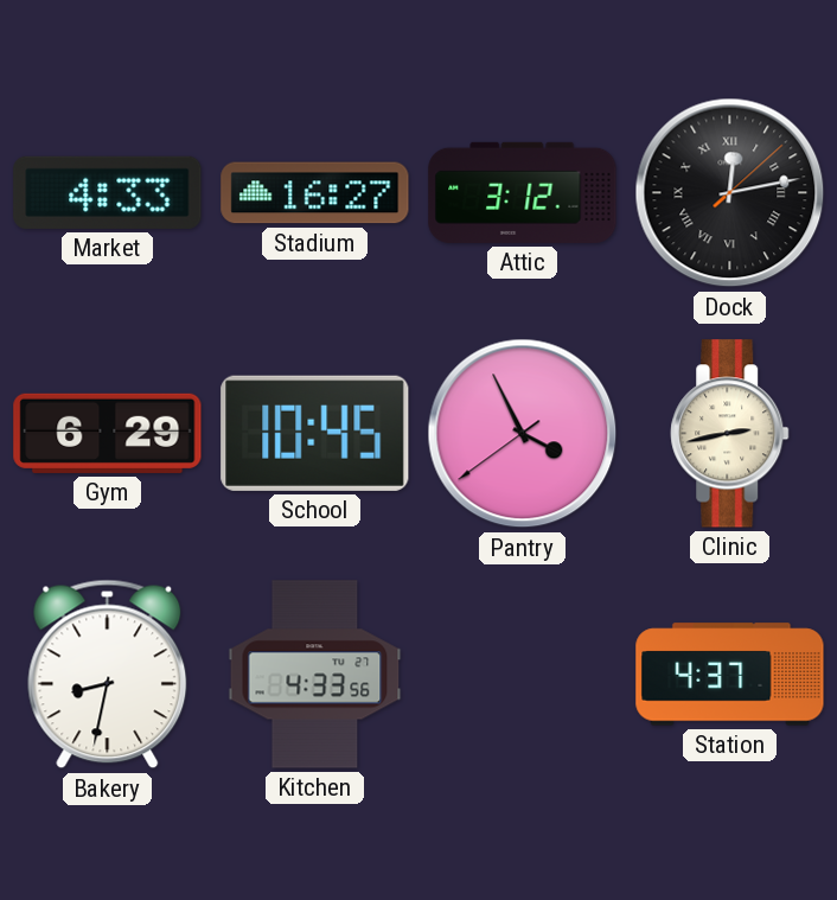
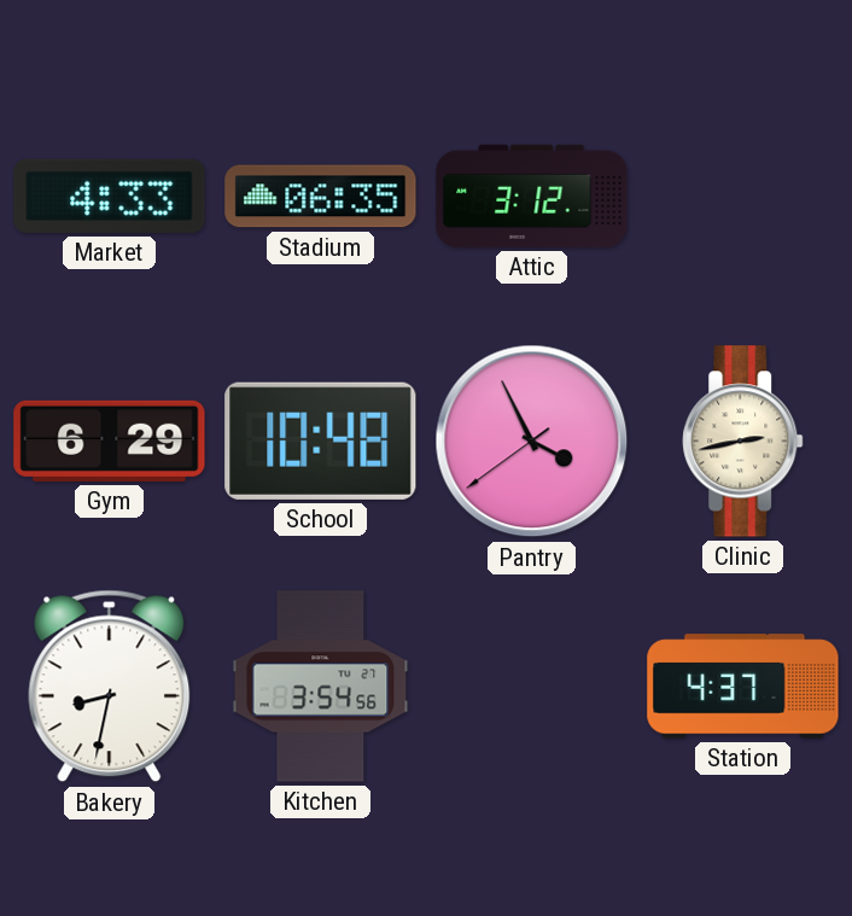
Stadium: 16:27 -> 06:35
Dock: 12:13 -> none
School: 10:45 -> 10:48
Kitchen: 4:33 -> 3:54
